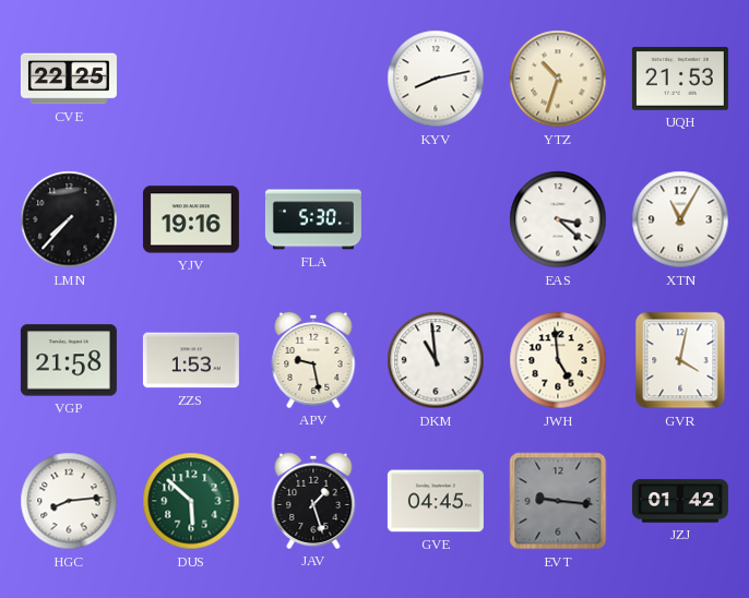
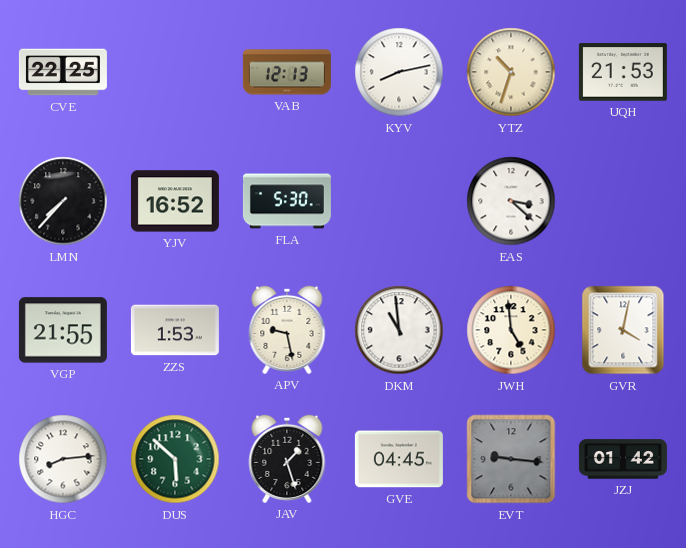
VAB: none -> 12:13
YJV: 19:16 -> 16:52
XTN: 11:05 -> none
VGP: 21:58 -> 21:55
